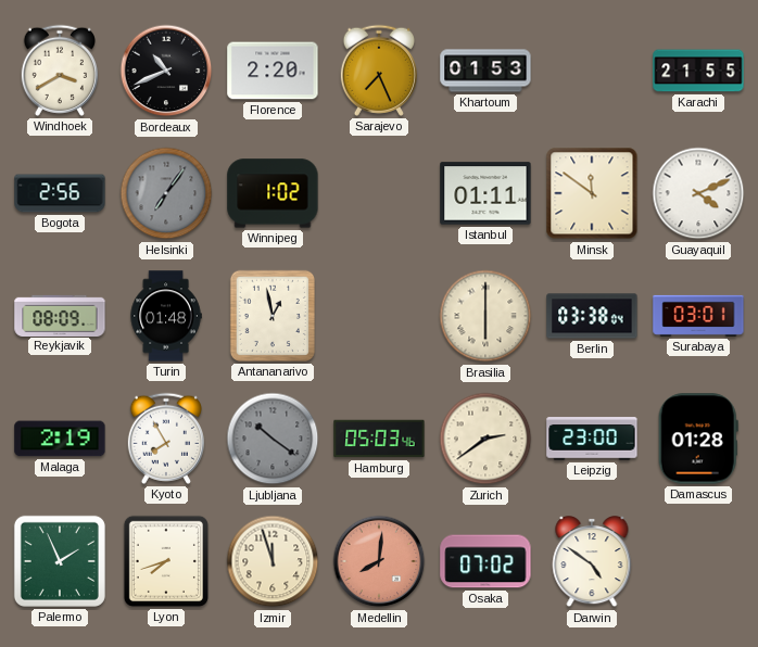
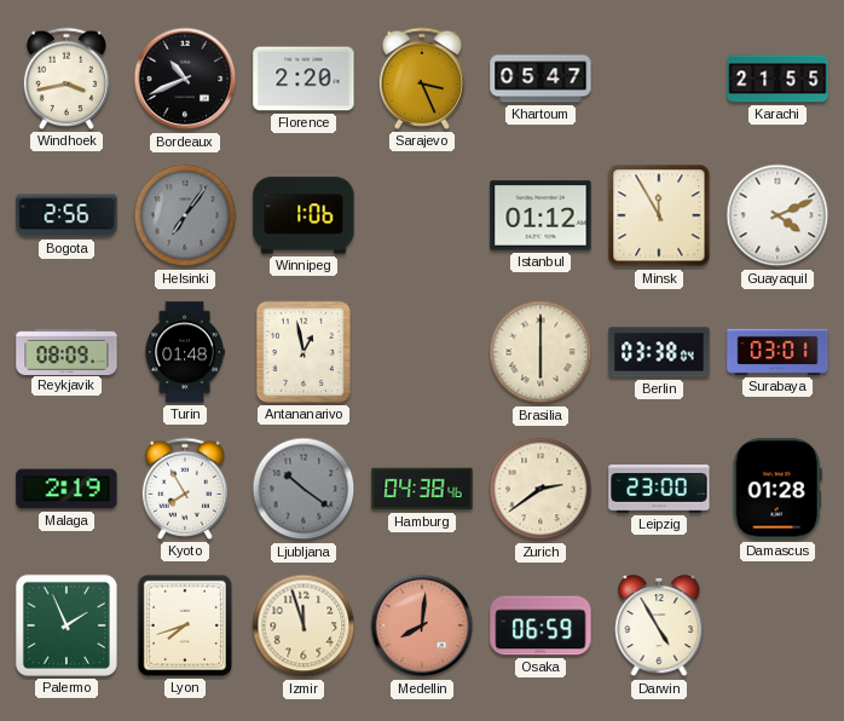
Windhoek: 3:40 -> 3:43
Sarajevo: 7:26 -> 3:26
Khartoum: 01:53 -> 05:47
Winnipeg: 1:02 -> 1:06
Istanbul: 01:11 -> 01:12
Minsk: 11:51 -> 11:55
Hamburg: 05:03 -> 04:38
Osaka: 07:02 -> 06:59
Darwin: 4:51 -> 4:55
